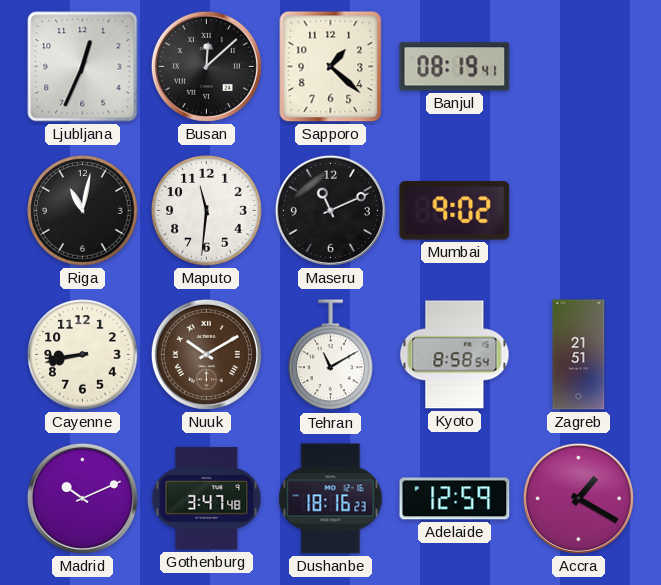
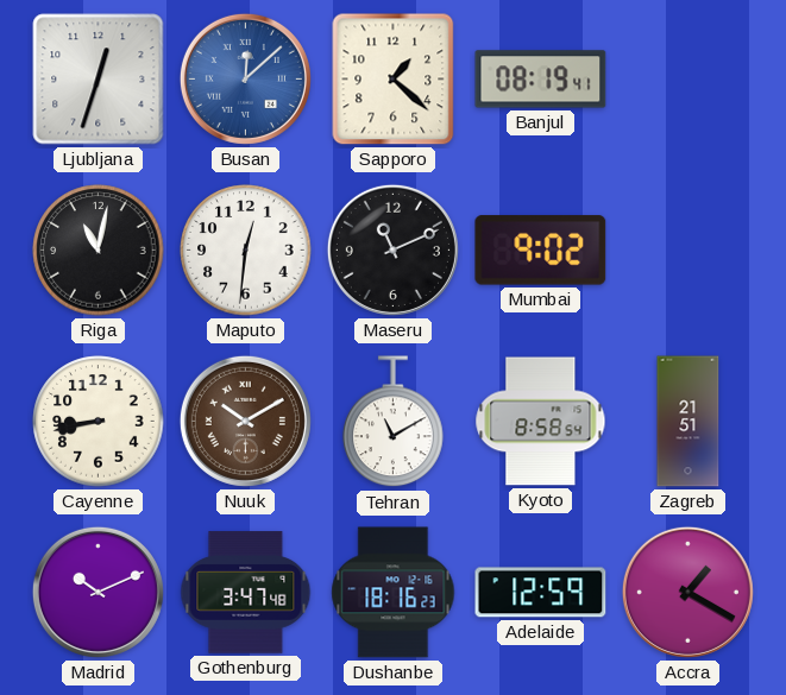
Ljubljana: 12:34 -> 12:33
Busan dial: black -> blue
Maputo: 11:31 -> 12:31
